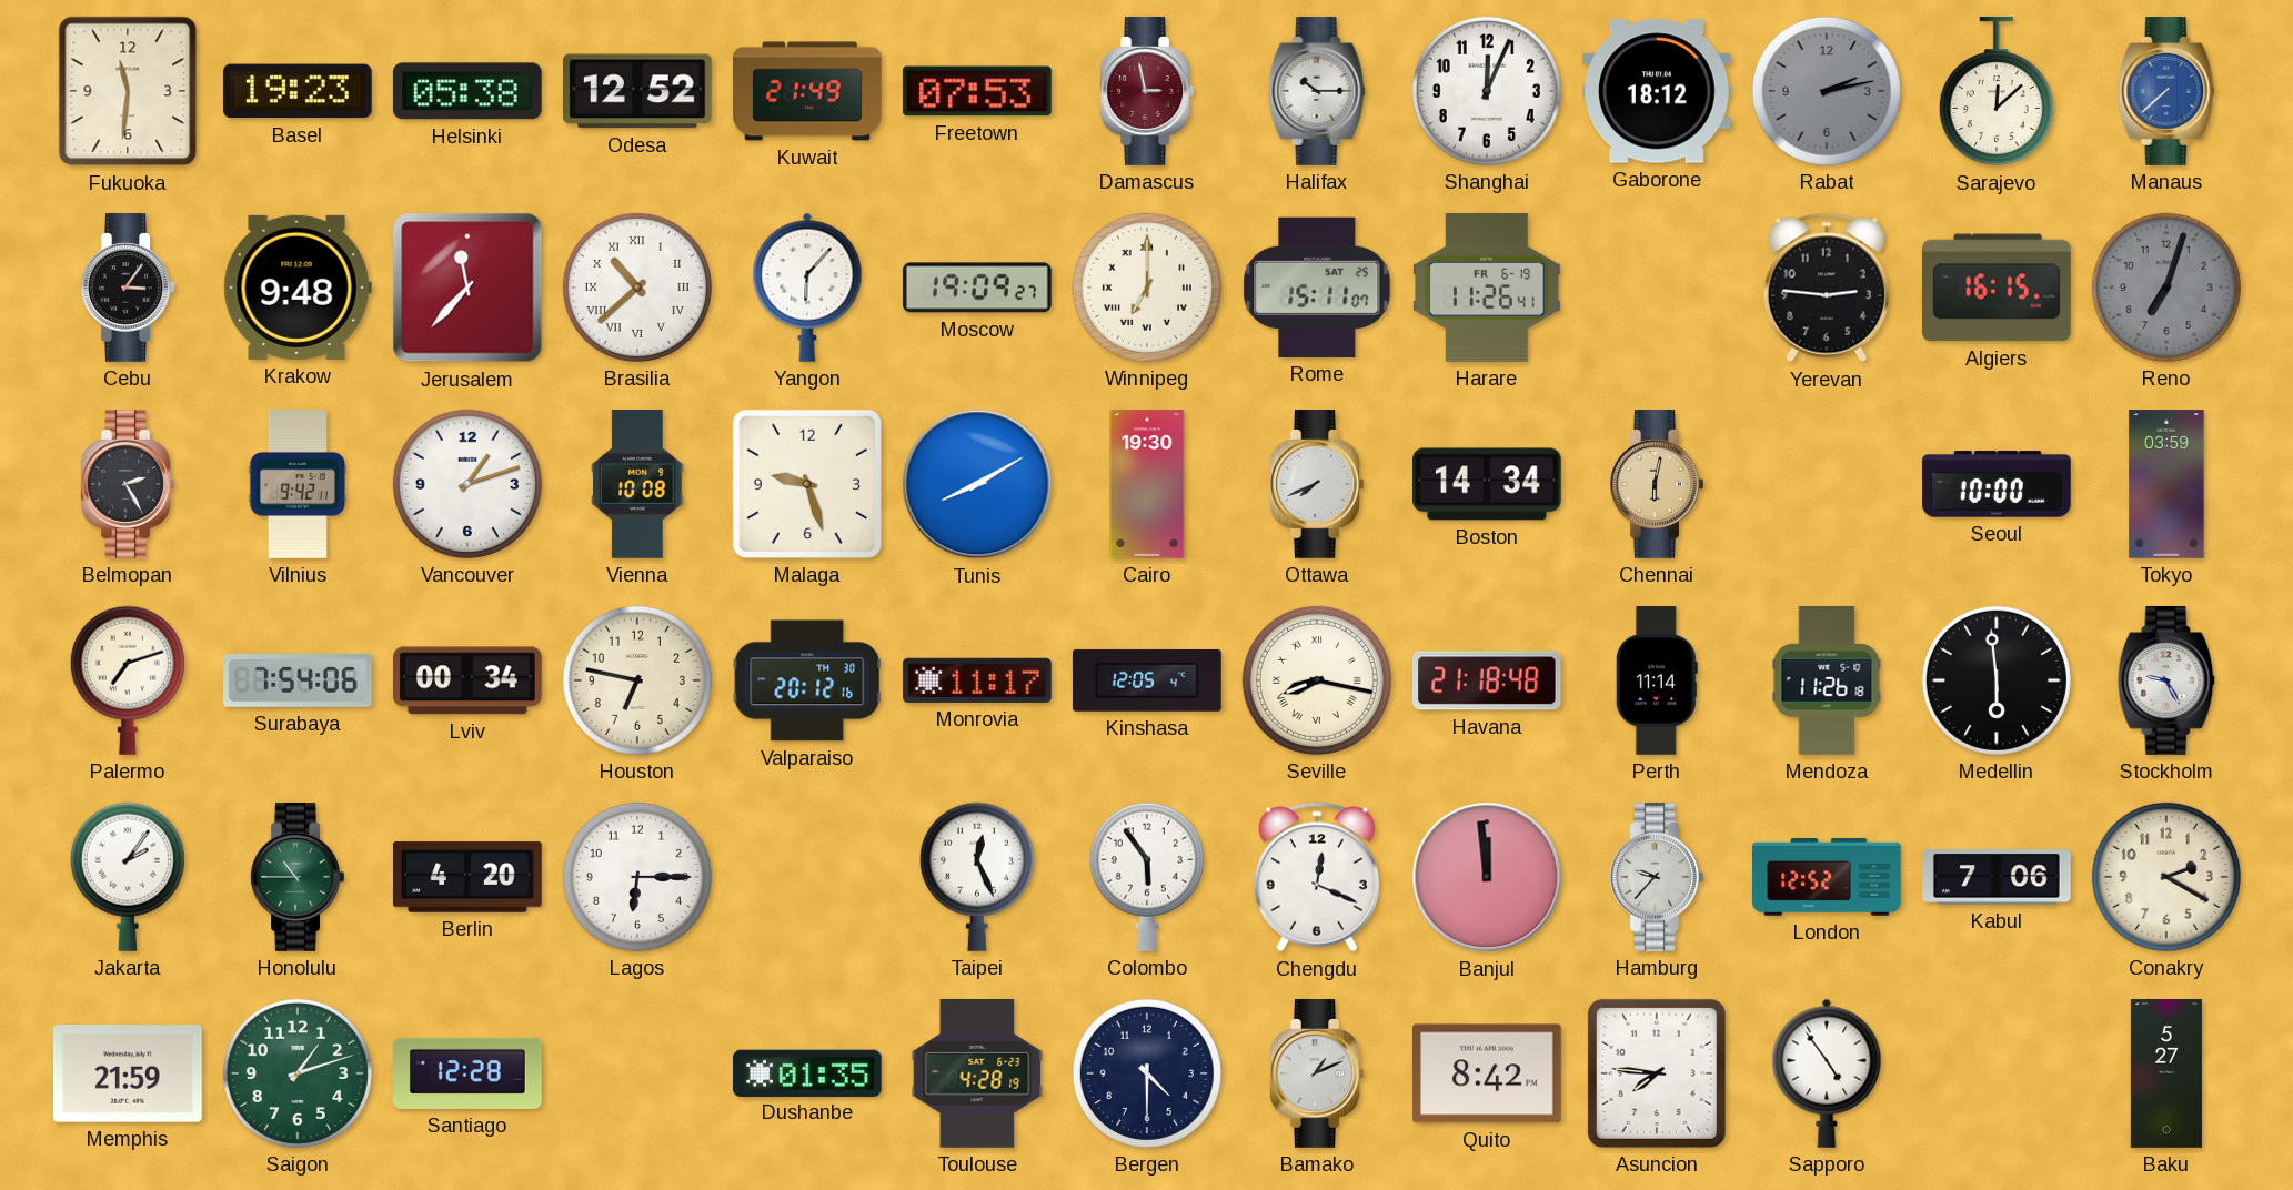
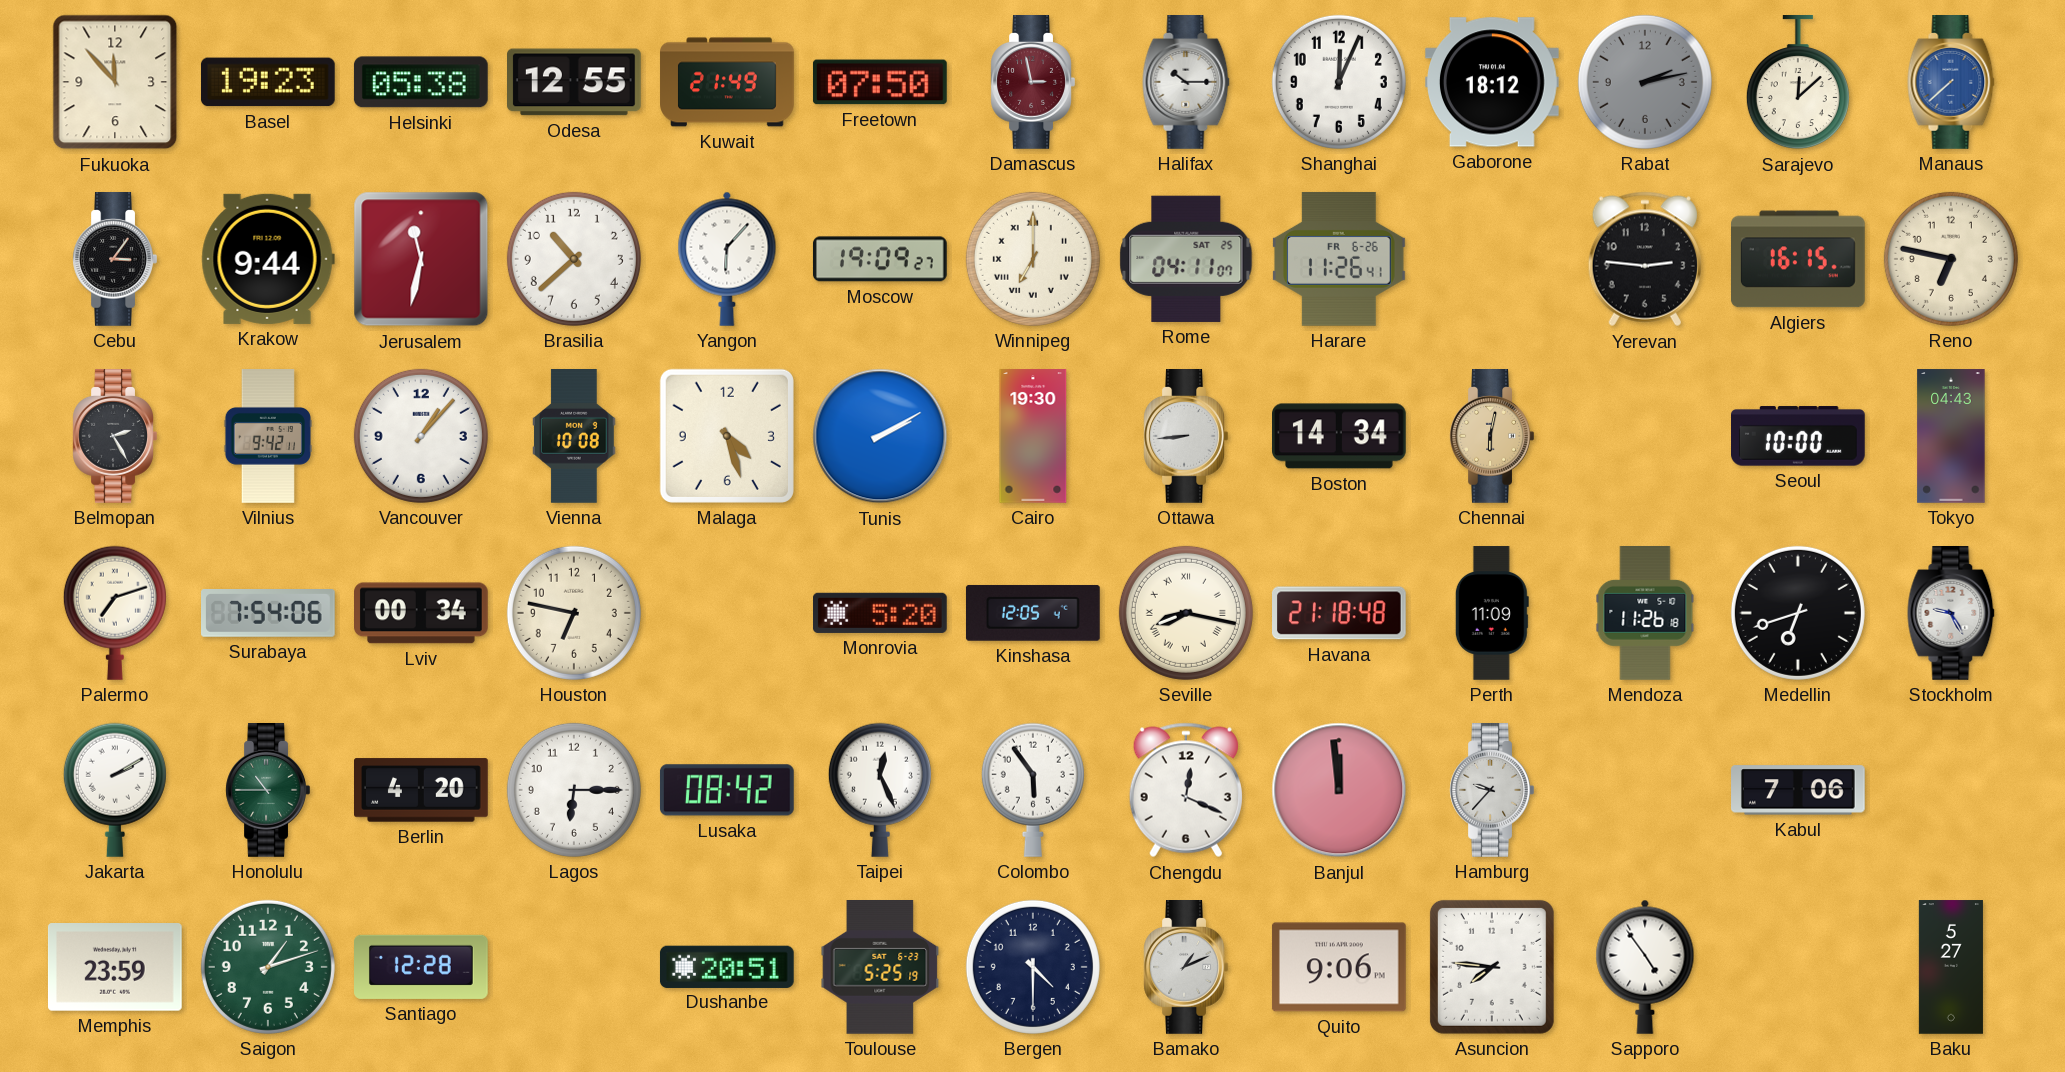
Fukuoka: 11:31 -> 11:53
Odesa: 12:52 -> 12:55
Freetown: 07:53 -> 07:50
Krakow: 9:48 -> 9:44
Jerusalem: 11:37 -> 11:32
Brasilia numerals: Roman -> Arabic
Rome: 15:11 -> 04:11
Harare date: FR 6-19 -> FR 6-26
Reno: 7:03 -> 6:47
Reno dial: grey -> cream
Vancouver: 1:12 -> 1:07
Malaga: 9:27 -> 4:27
Tunis: 8:10 -> 2:10
Ottawa: 7:41 -> 8:44
Tokyo: 03:59 -> 04:43
Valparaiso: 20:12 -> none
Monrovia: 11:17 -> 5:20
Perth: 11:14 -> 11:09
Medellin: 5:59 -> 6:42
Jakarta: 2:06 -> 2:10
Lusaka: none -> 08:42
London: 12:52 -> none
Conakry: 2:20 -> none
Memphis: 21:59 -> 23:59
Dushanbe: 01:35 -> 20:51
Toulouse: 4:28 -> 5:25
Quito: 8:42 -> 9:06
